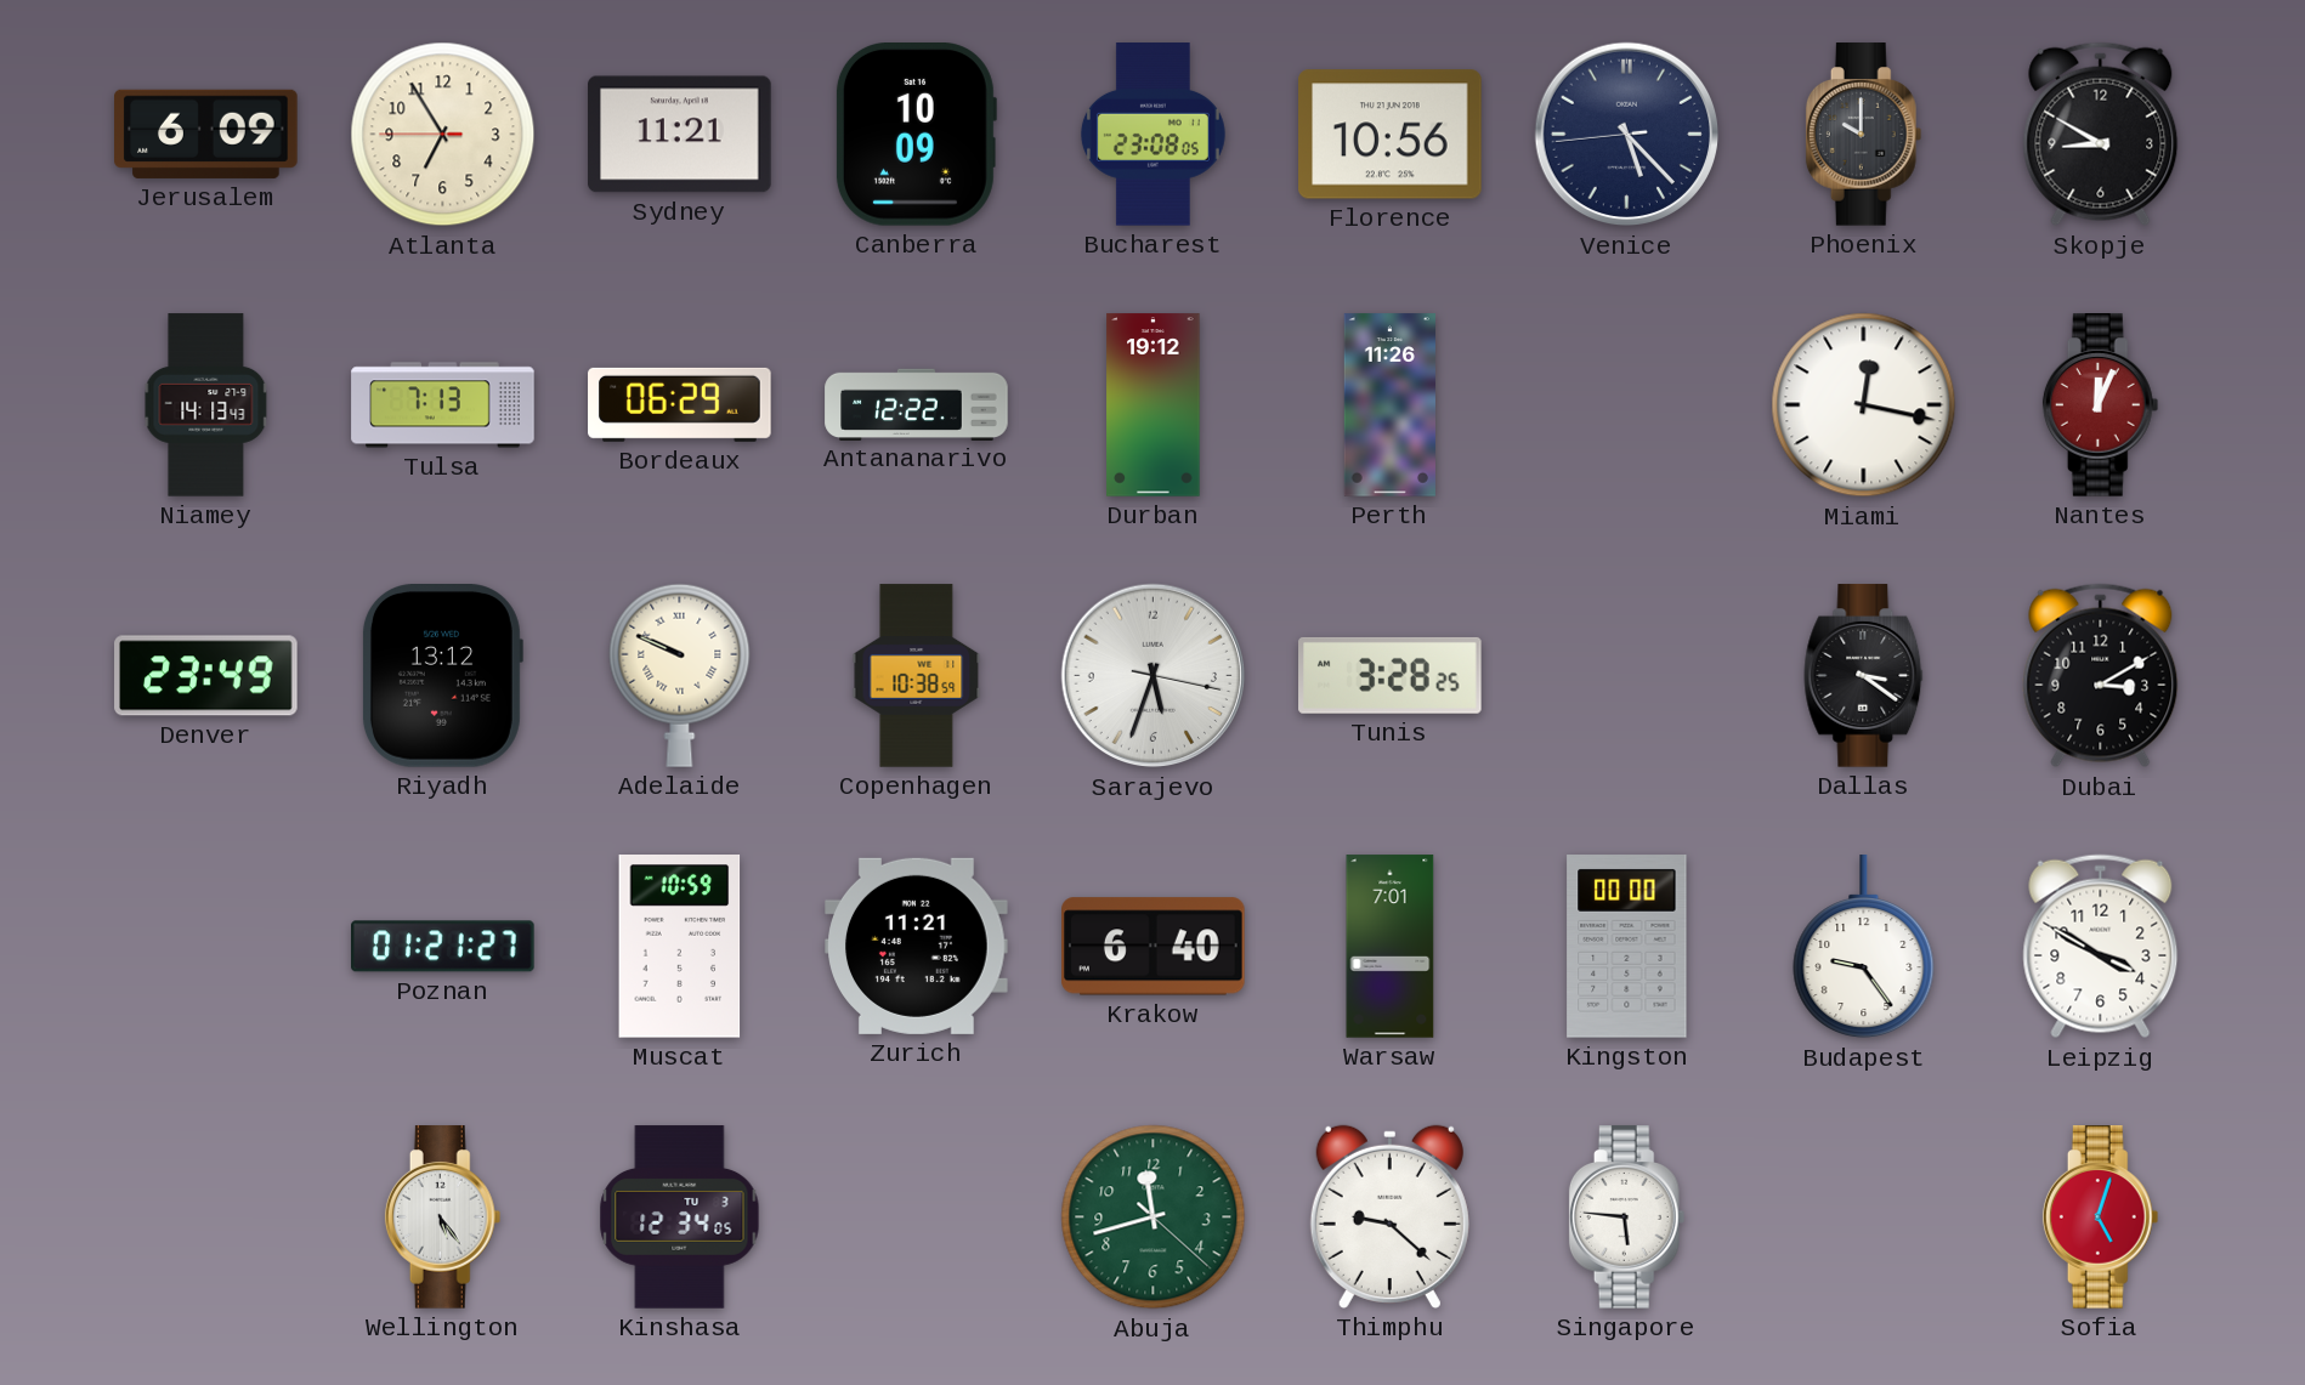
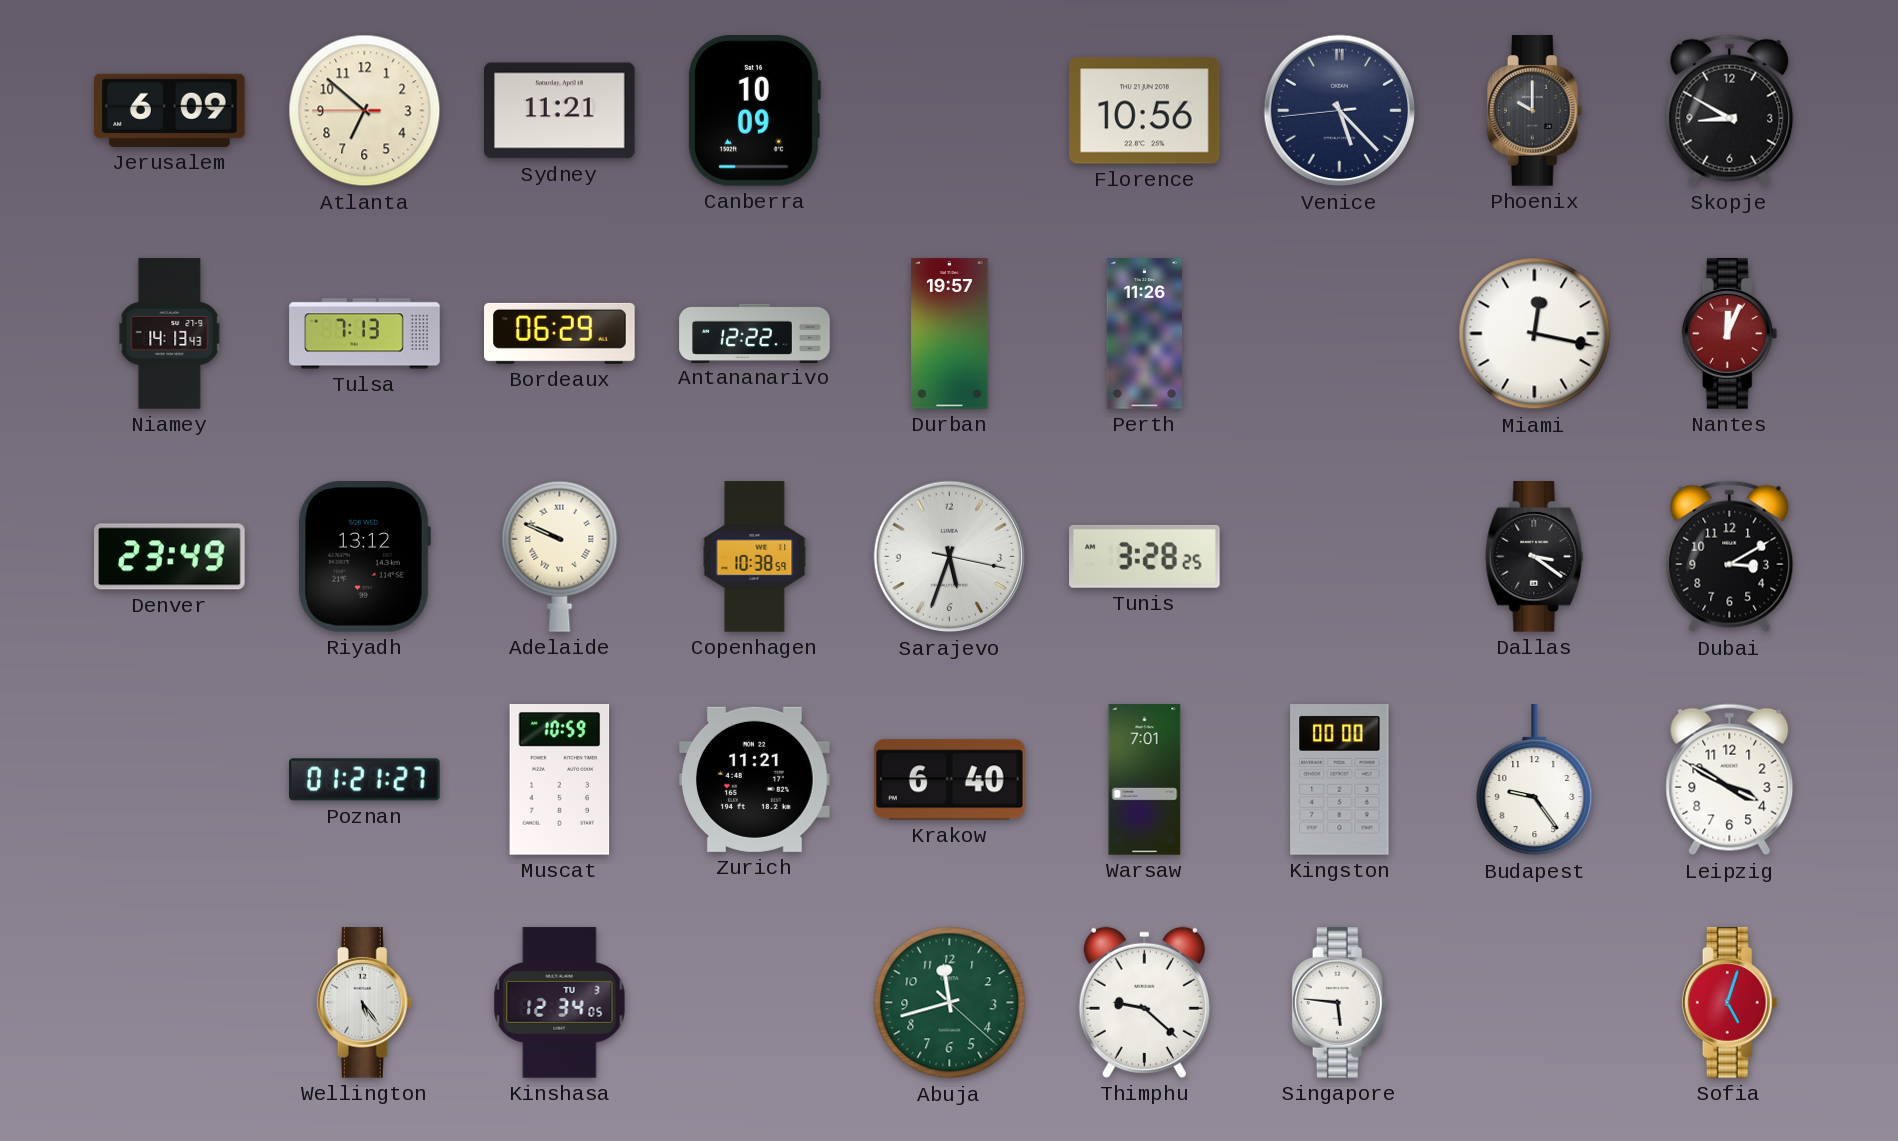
Atlanta: 6:54 -> 6:51
Bucharest: 23:08 -> none
Durban: 19:12 -> 19:57
